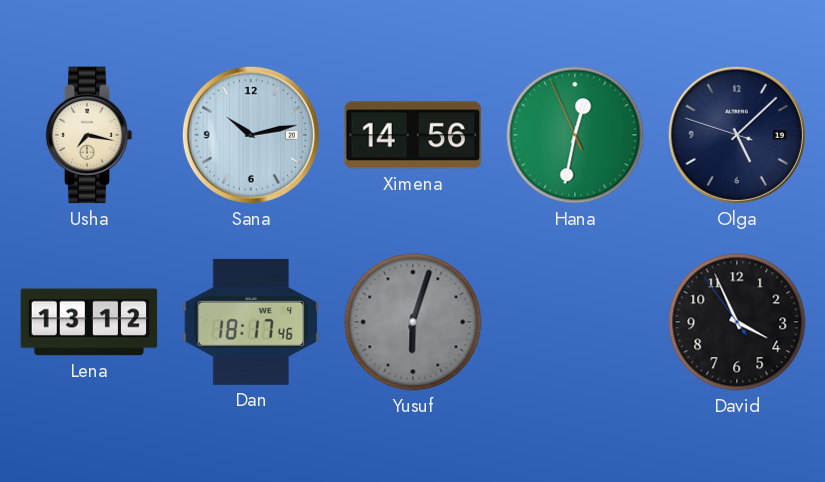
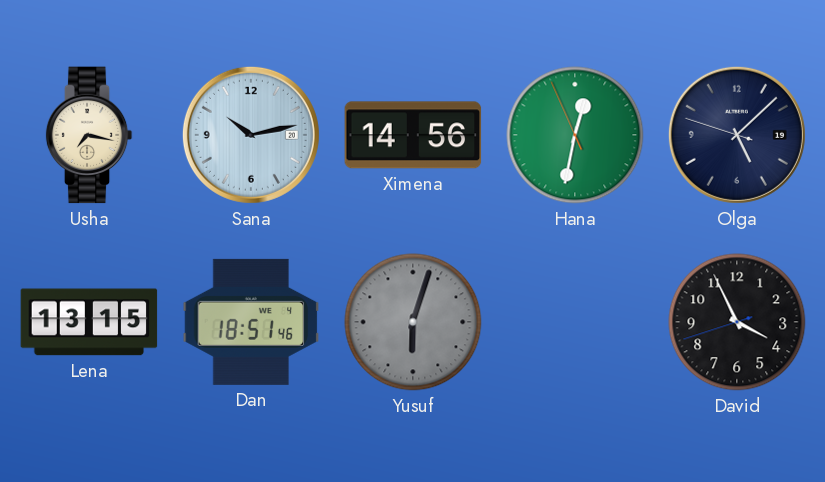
Lena: 13:12 -> 13:15
Dan: 18:17 -> 18:51
David: 3:55:54 -> 3:55:42
